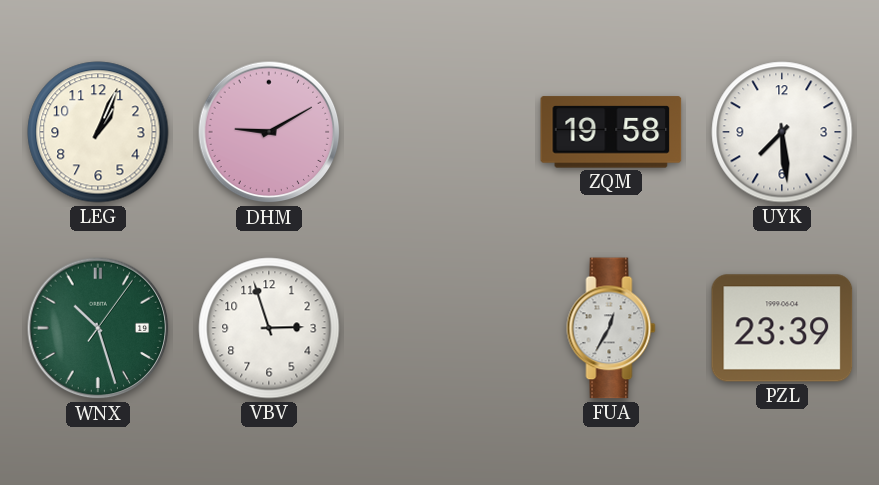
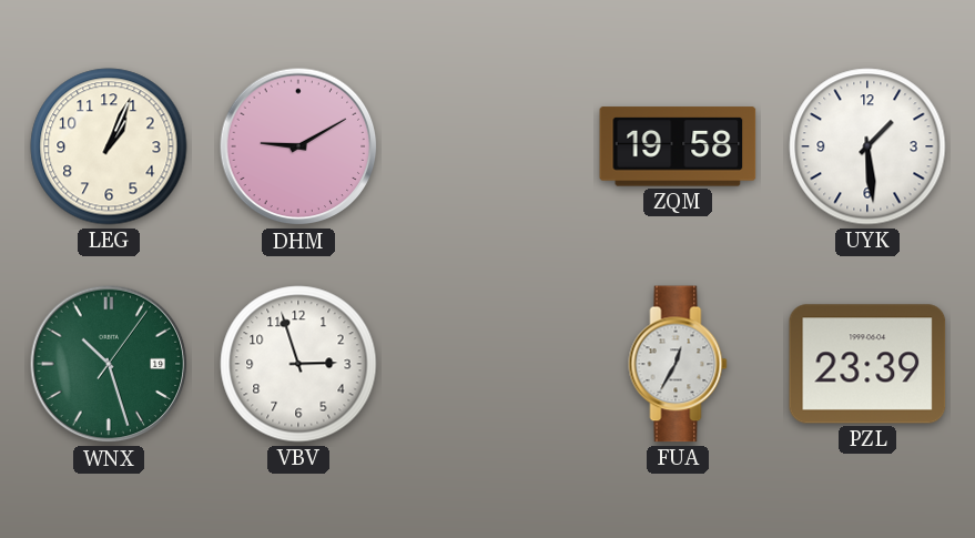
UYK: 7:29 -> 1:29
